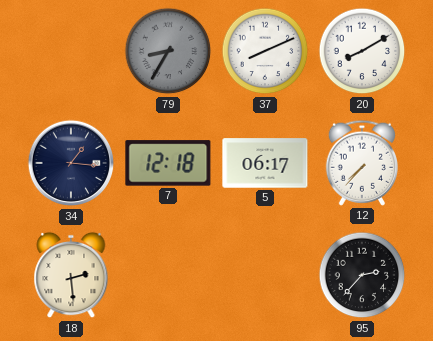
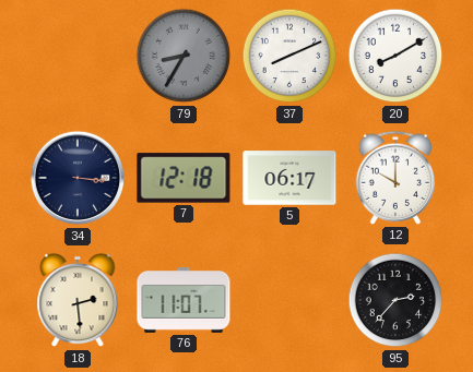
34: 1:16 -> 3:16
12: 7:37 -> 10:00
76: none -> 11:07
